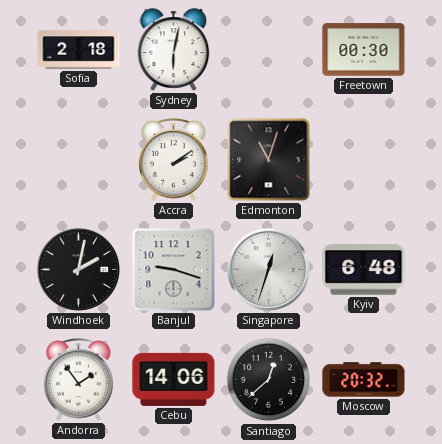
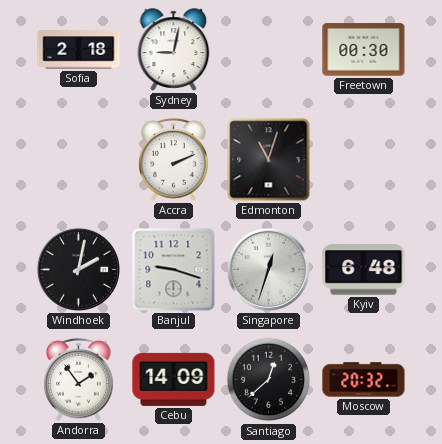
Sydney: 6:02 -> 9:02
Accra: 2:09 -> 2:11
Cebu: 14:06 -> 14:09
